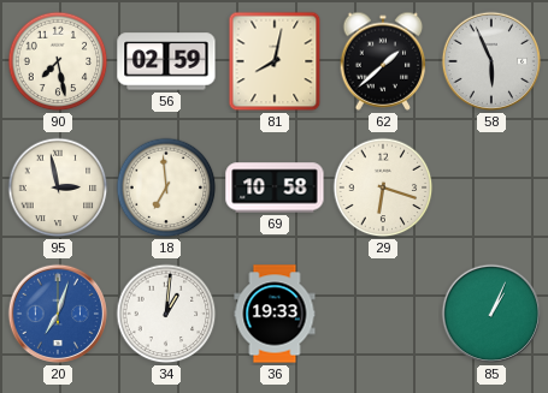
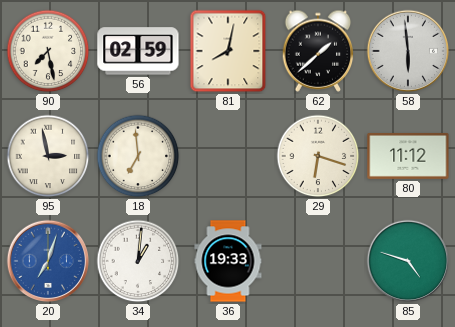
58: 5:56 -> 5:59
69: 10:58 -> none
80: none -> 11:12
85: 1:04 -> 4:48
